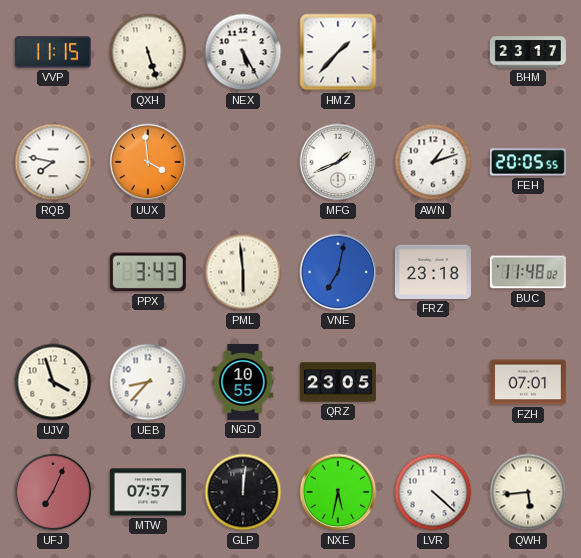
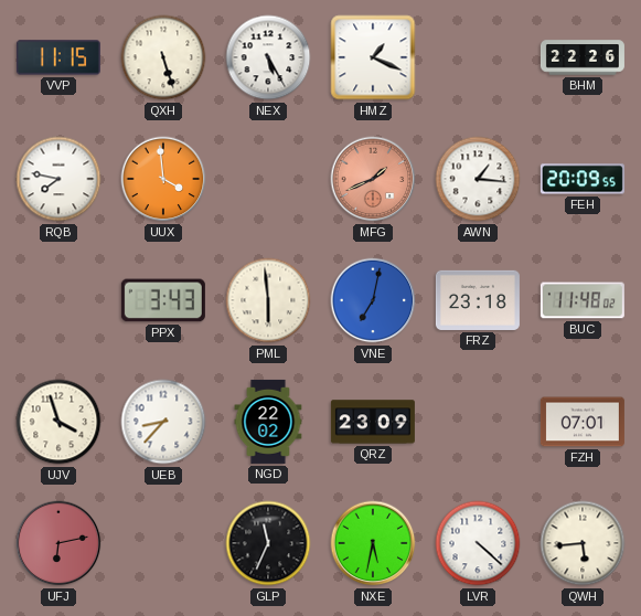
HMZ: 1:37 -> 1:19
BHM: 23:17 -> 22:26
MFG dial: white -> salmon
AWN: 1:12 -> 1:16
FEH: 20:05 -> 20:09
NGD: 10:55 -> 22:02
QRZ: 23:05 -> 23:09
UFJ: 7:04 -> 6:13
MTW: 07:57 -> none
GLP: 12:01 -> 11:34
